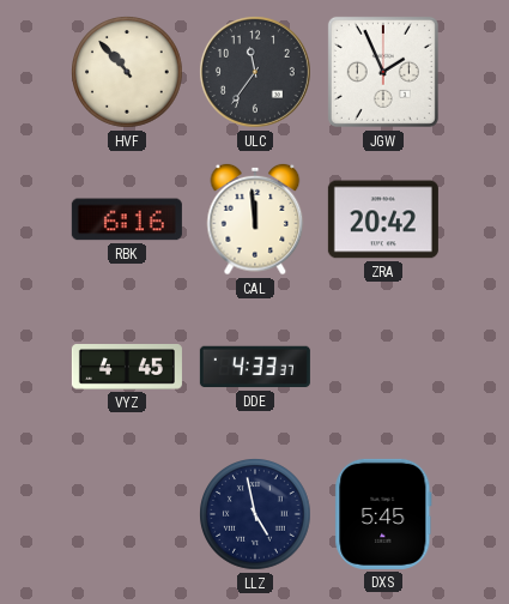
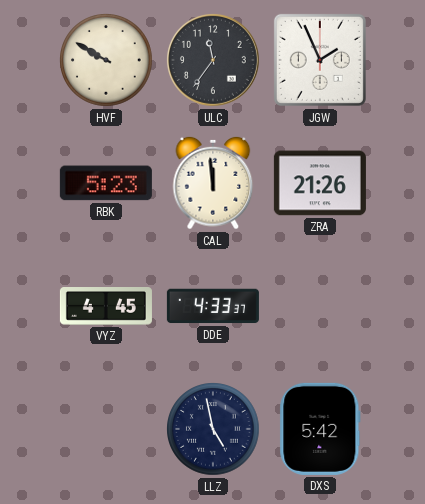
HVF: 10:53 -> 9:50
RBK: 6:16 -> 5:23
ZRA: 20:42 -> 21:26
DXS: 5:45 -> 5:42
